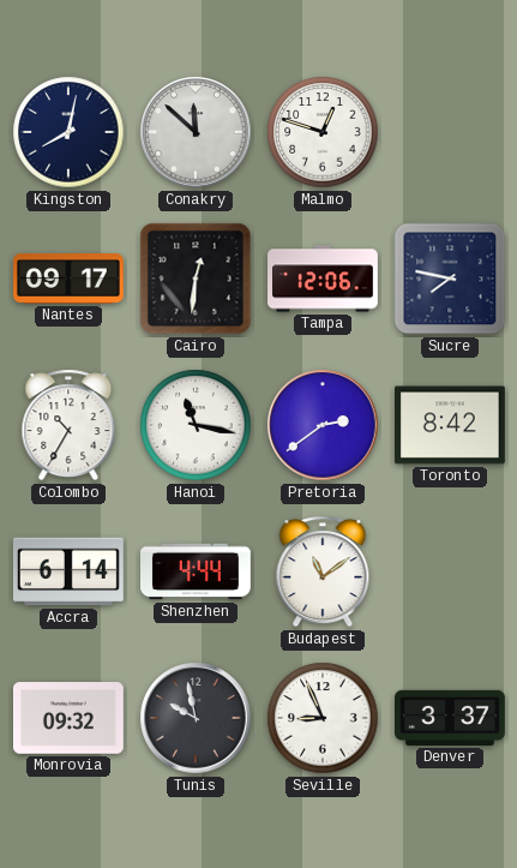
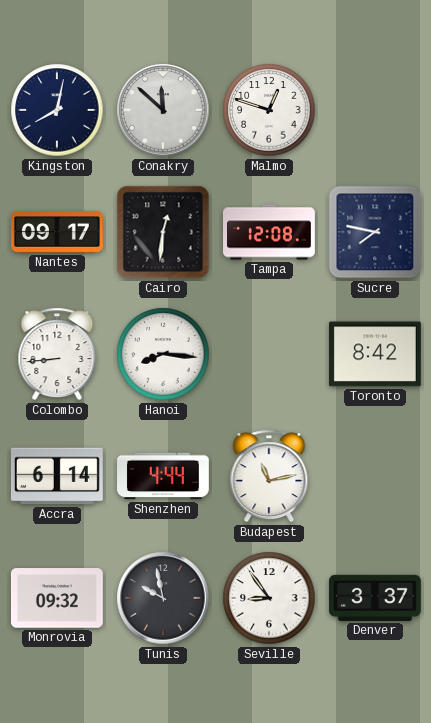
Tampa: 12:06 -> 12:08
Colombo: 10:35 -> 8:44
Hanoi: 11:17 -> 8:16
Pretoria: 2:39 -> none
Budapest: 11:09 -> 11:13
Seville: 8:56 -> 8:54
